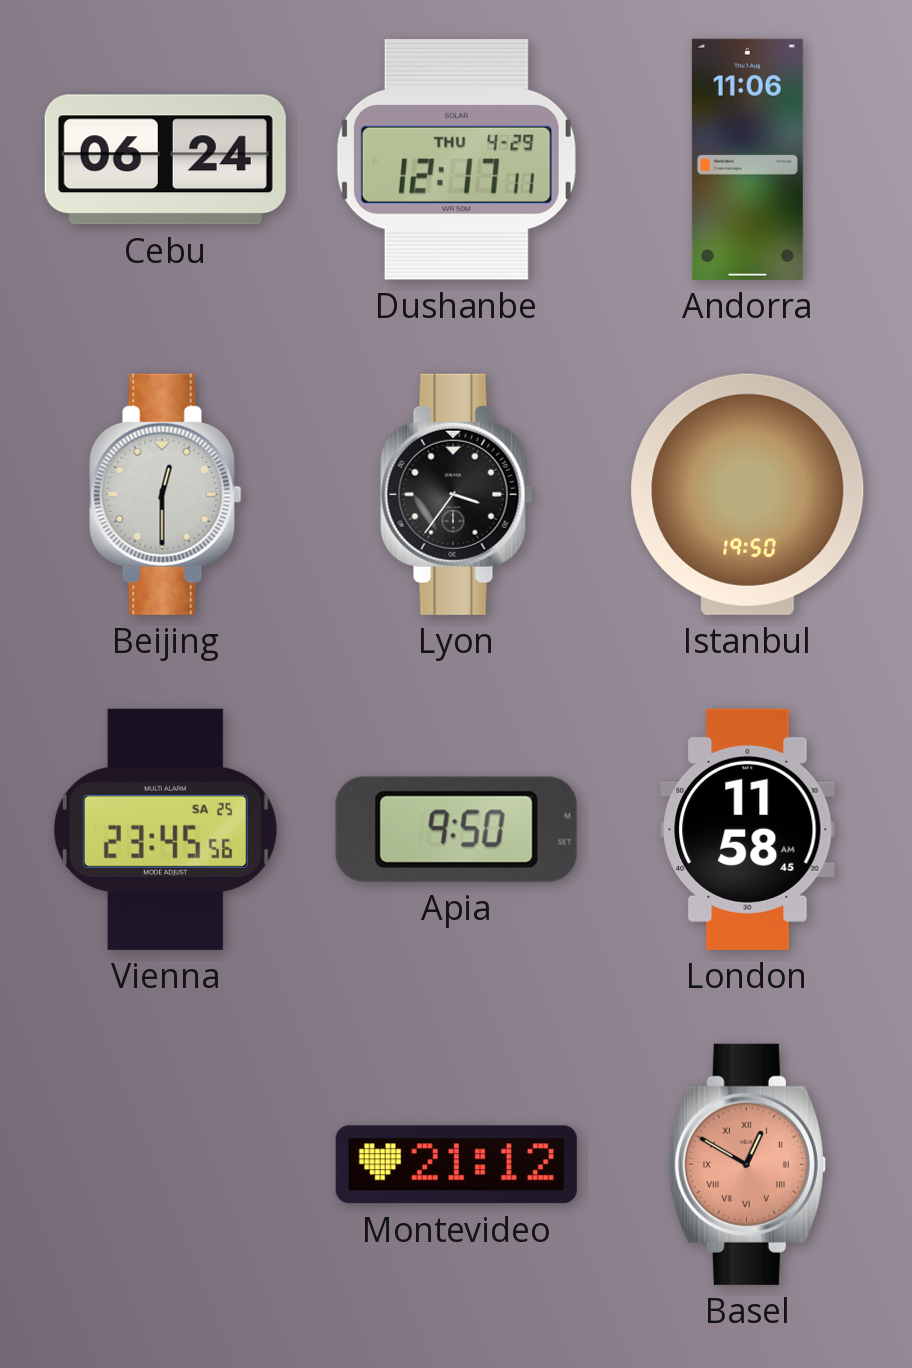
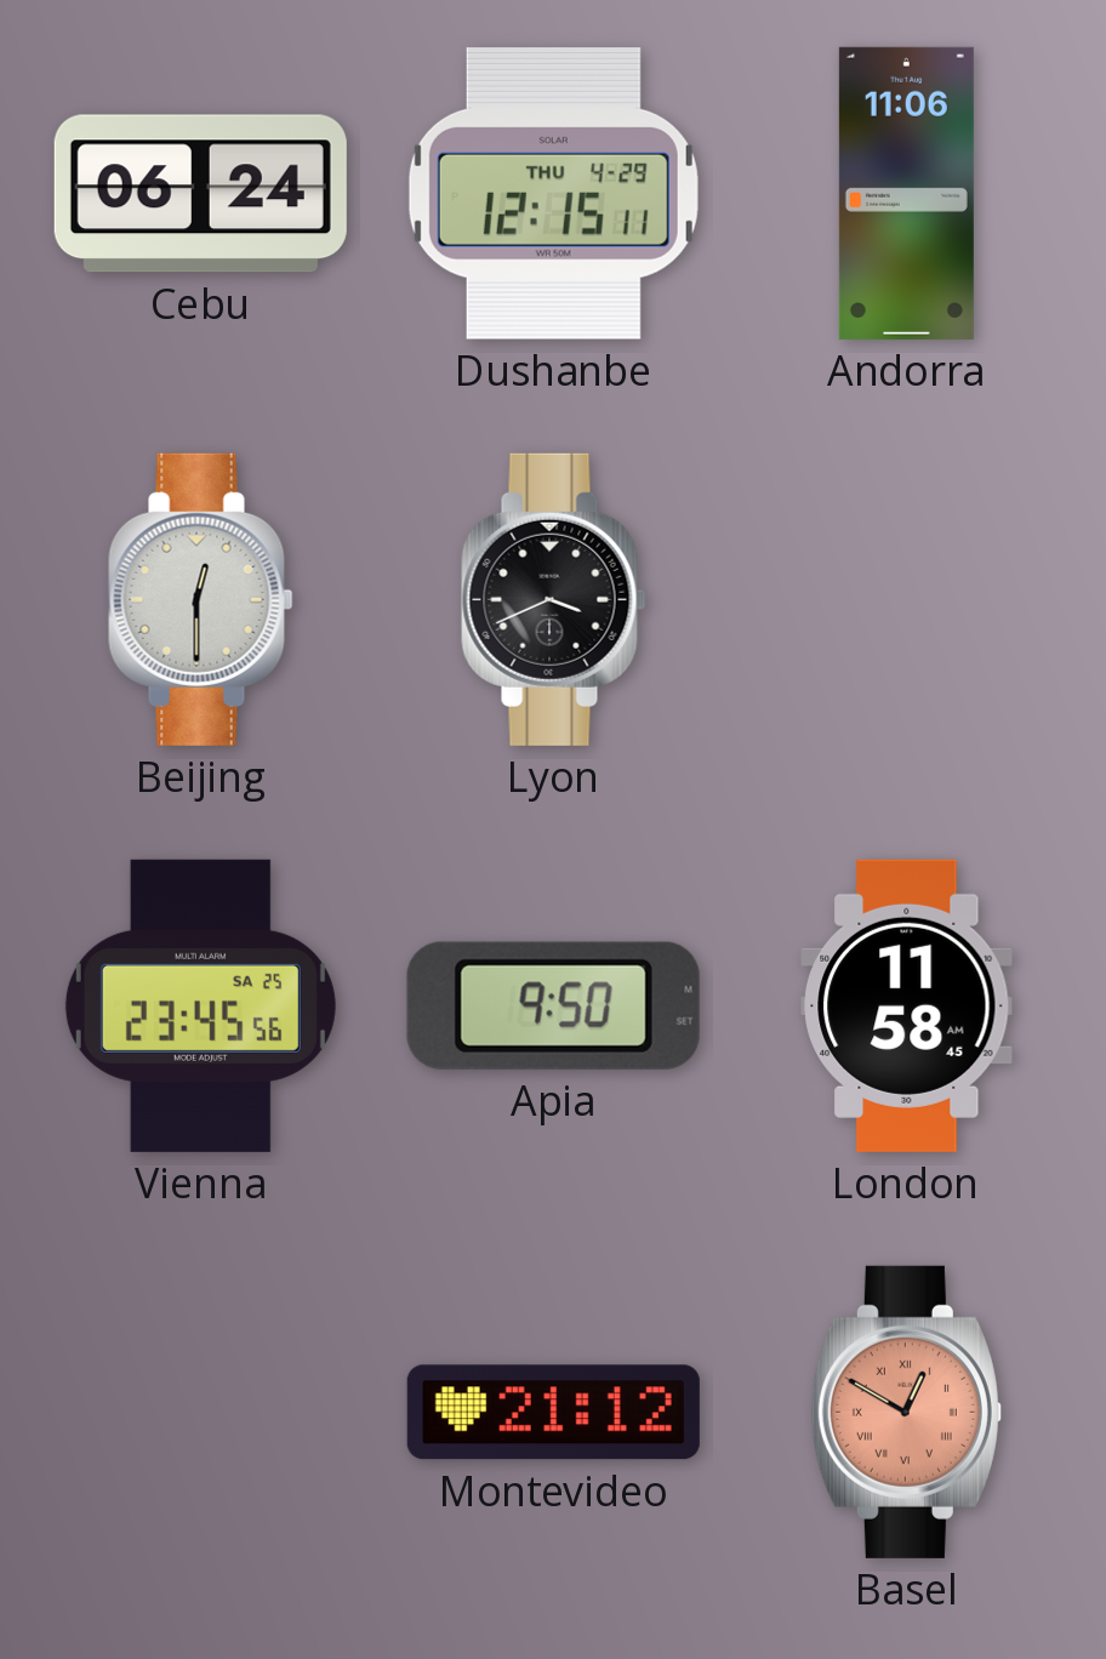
Dushanbe: 12:17 -> 12:15
Lyon: 3:36 -> 3:41
Istanbul: 19:50 -> none
